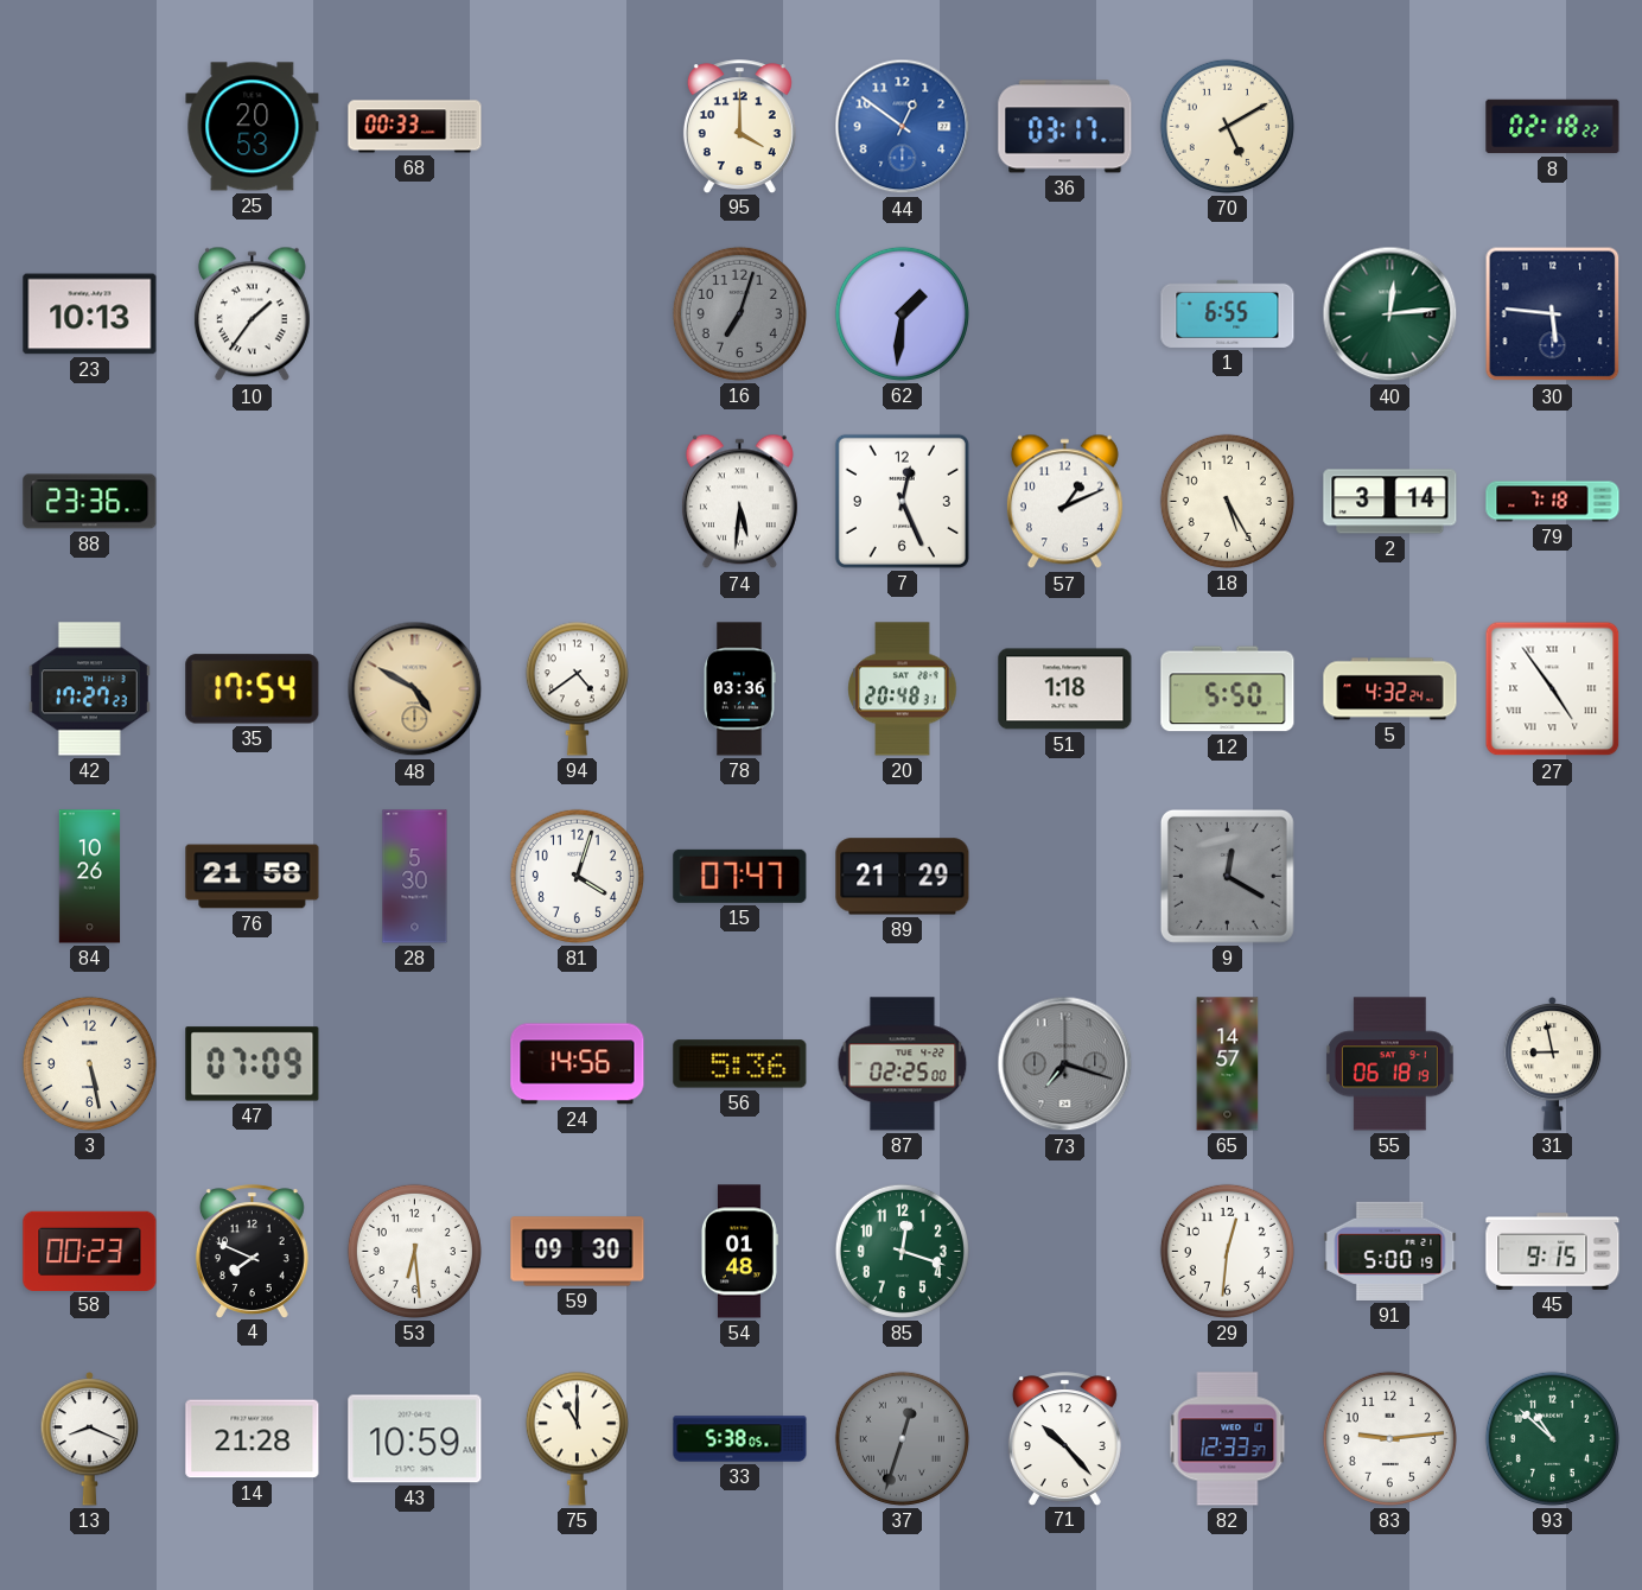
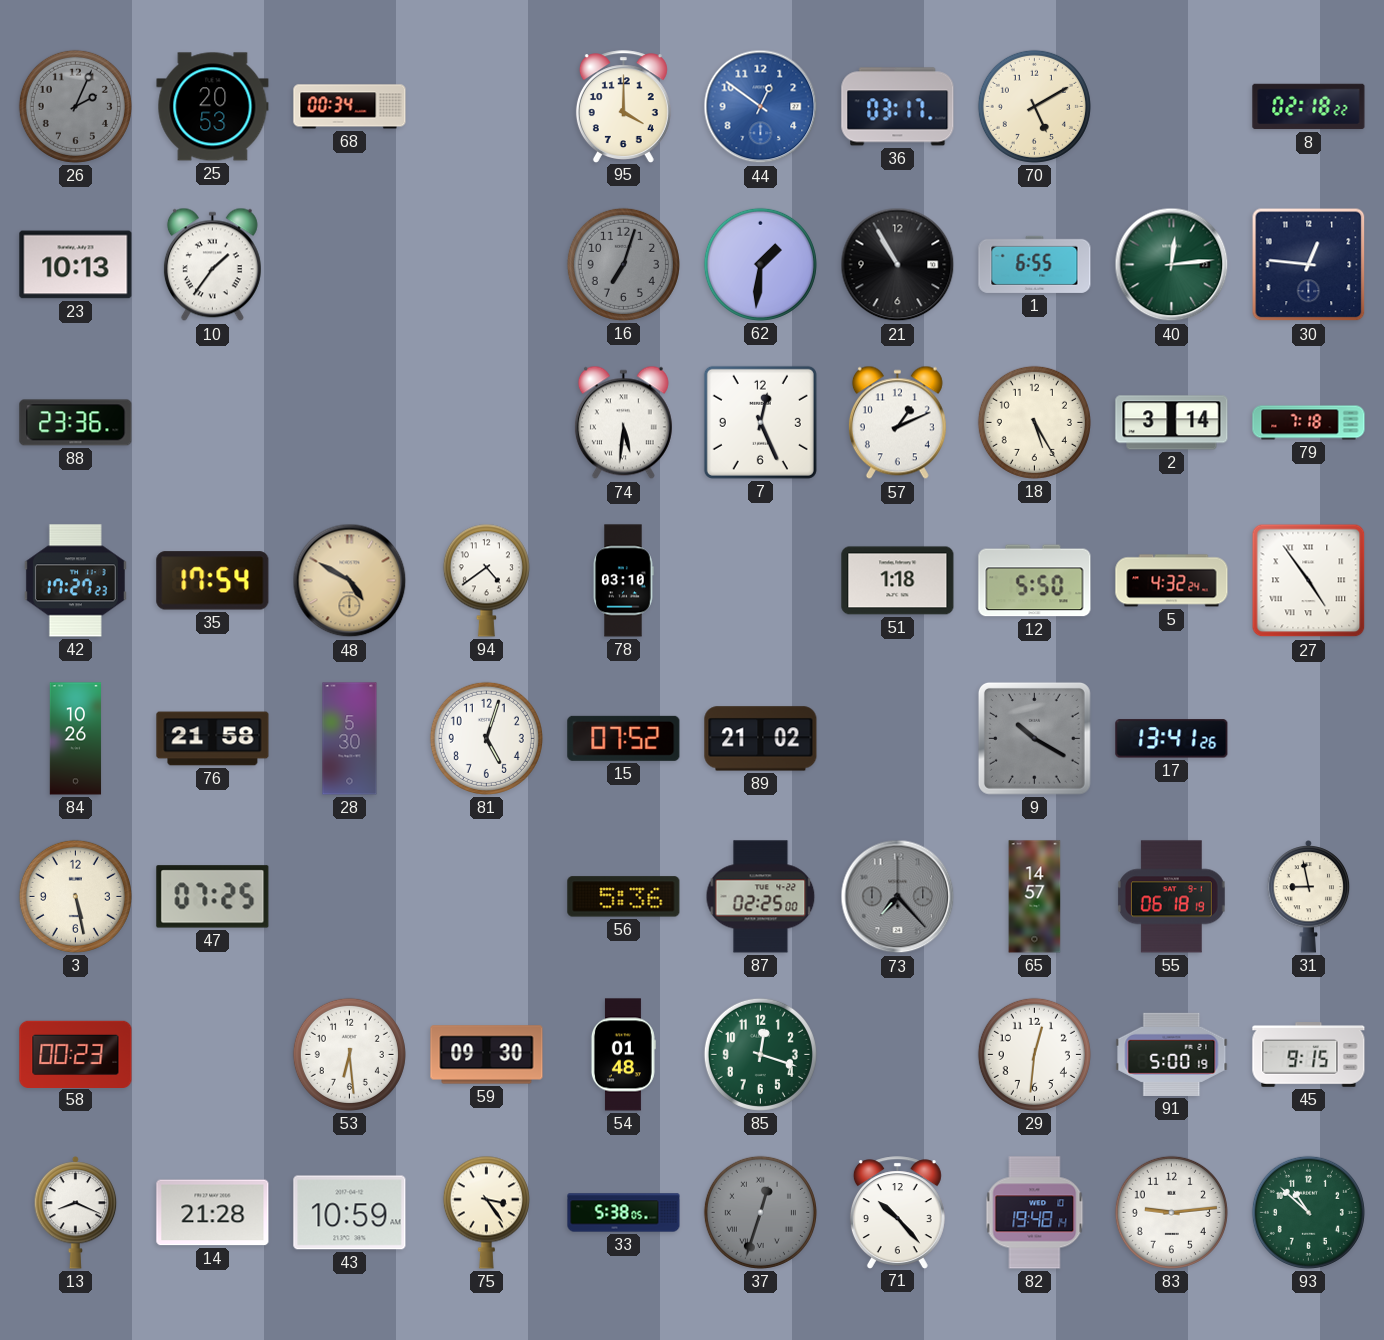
26: none -> 2:04
68: 00:33 -> 00:34
21: none -> 10:55
30: 5:46 -> 12:46
78: 03:36 -> 03:10
20: 20:48 -> none
81: 4:03 -> 5:03
15: 07:47 -> 07:52
89: 21:29 -> 21:02
9: 12:20 -> 10:20
17: none -> 13:41
47: 07:09 -> 07:25
24: 14:56 -> none
73: 7:18 -> 7:23
4: 7:49 -> none
75: 11:00 -> 3:24
82: 12:33 -> 19:48
